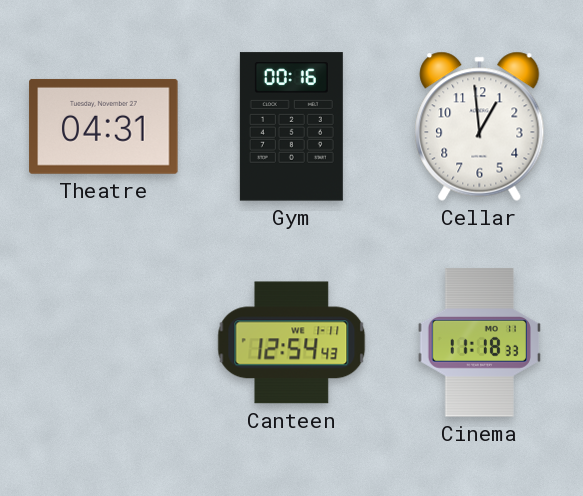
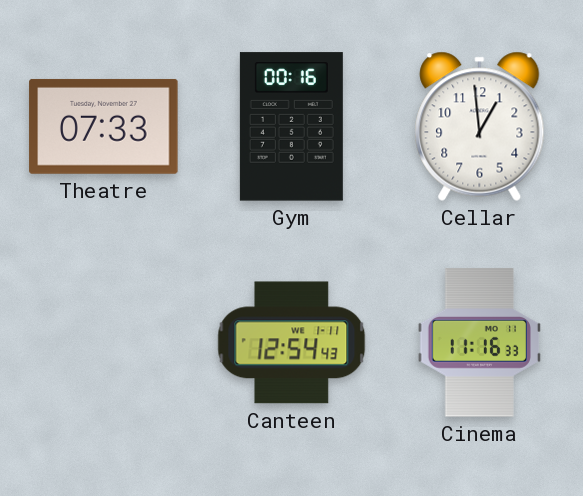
Theatre: 04:31 -> 07:33
Cinema: 11:18 -> 11:16
